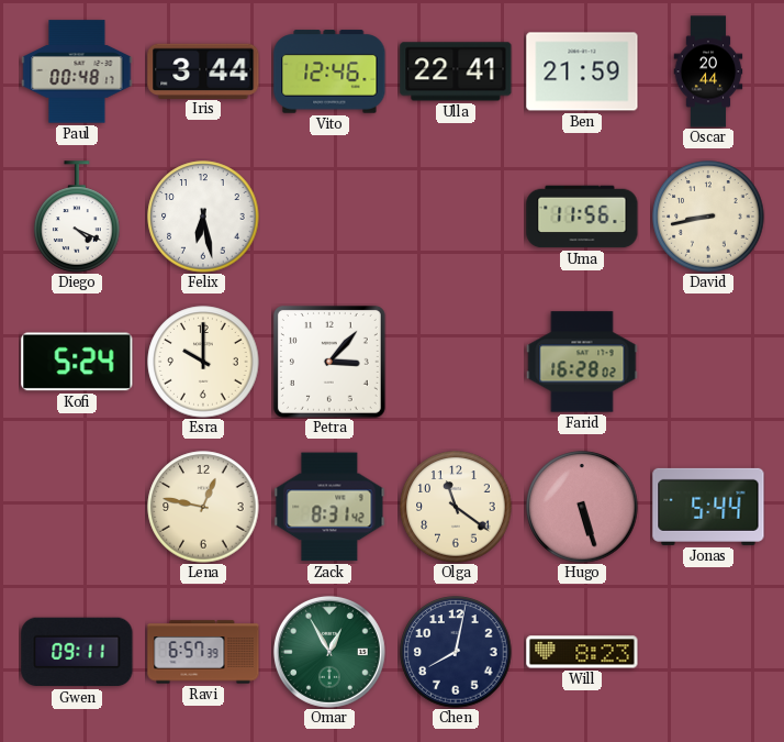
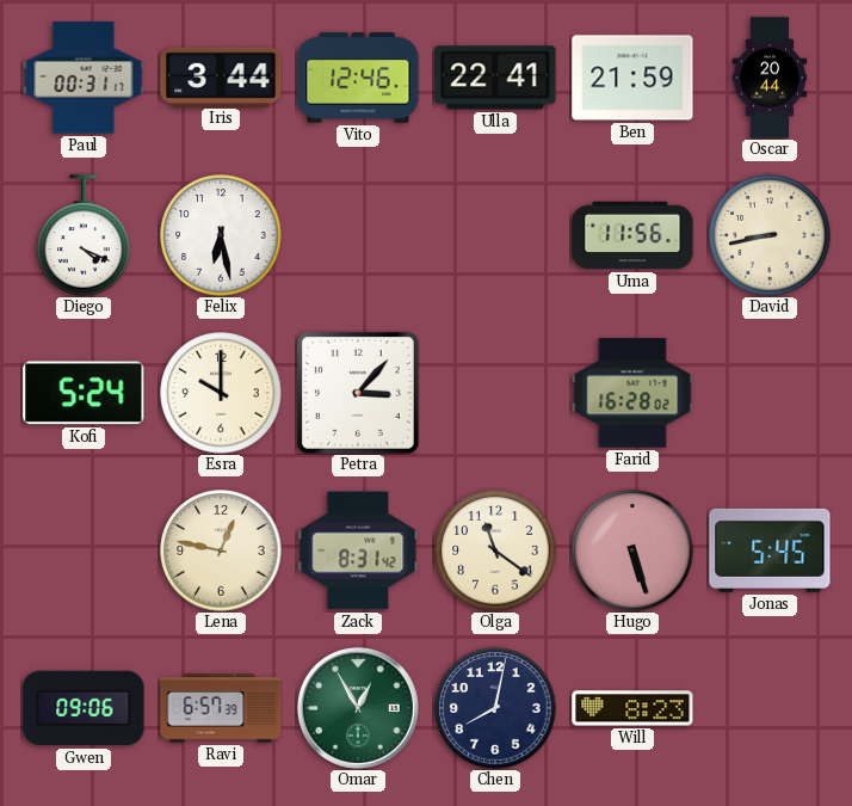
Paul: 00:48 -> 00:31
Jonas: 5:44 -> 5:45
Gwen: 09:11 -> 09:06
